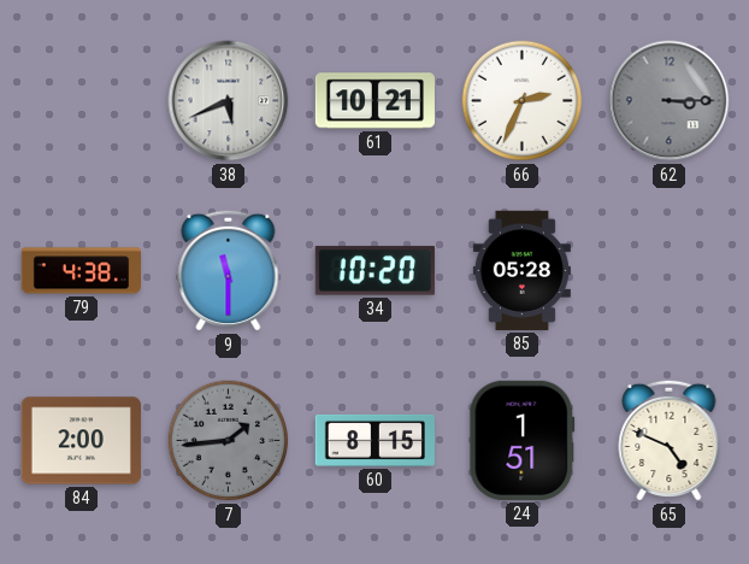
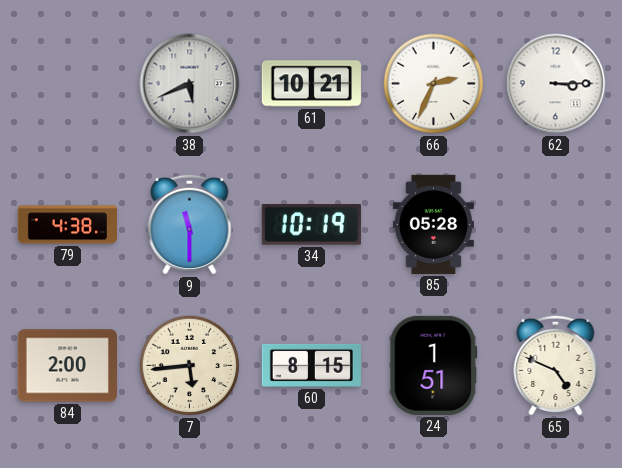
62 dial: grey -> white
34: 10:20 -> 10:19
7: 1:44 -> 5:44
7 dial: grey -> cream
